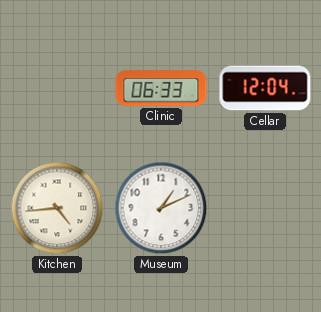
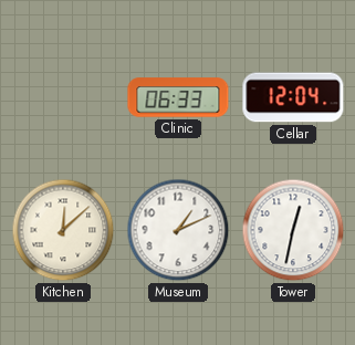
Kitchen: 4:44 -> 12:08
Tower: none -> 12:32
